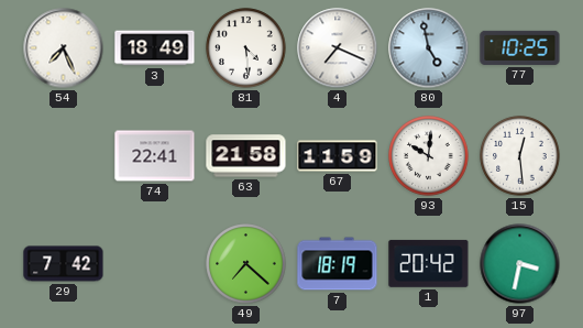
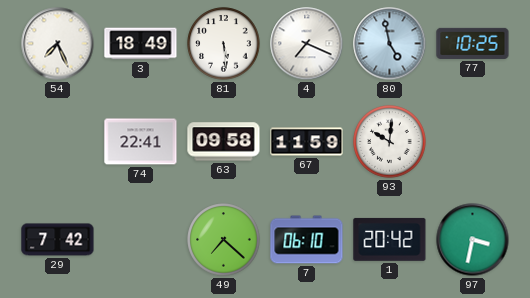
81: 4:29 -> 5:29
63: 21:58 -> 09:58
15: 12:29 -> none
7: 18:19 -> 06:10
